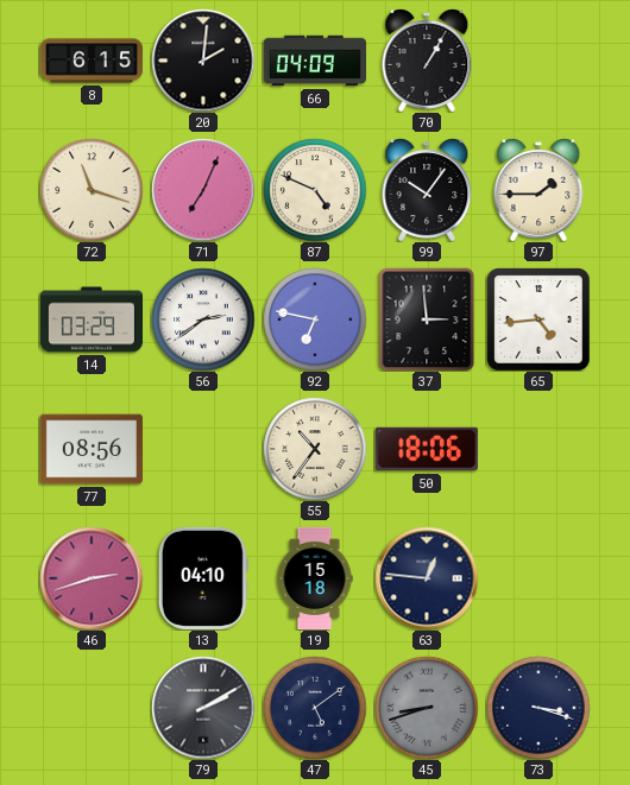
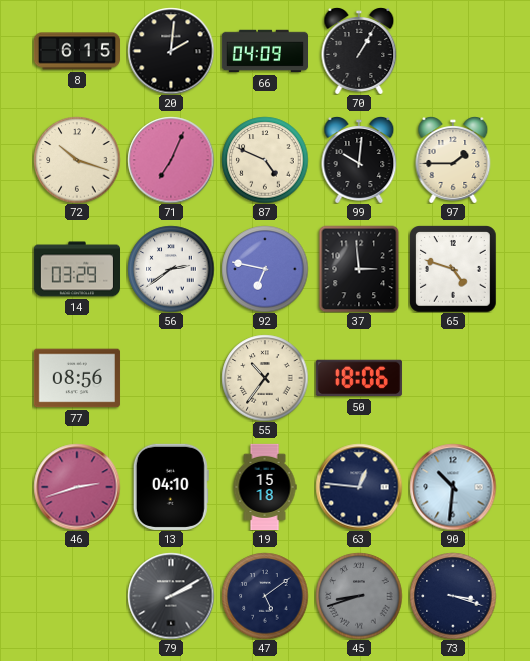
72: 11:18 -> 10:18
99: 10:06 -> 10:01
65: 4:44 -> 4:48
90: none -> 10:31
